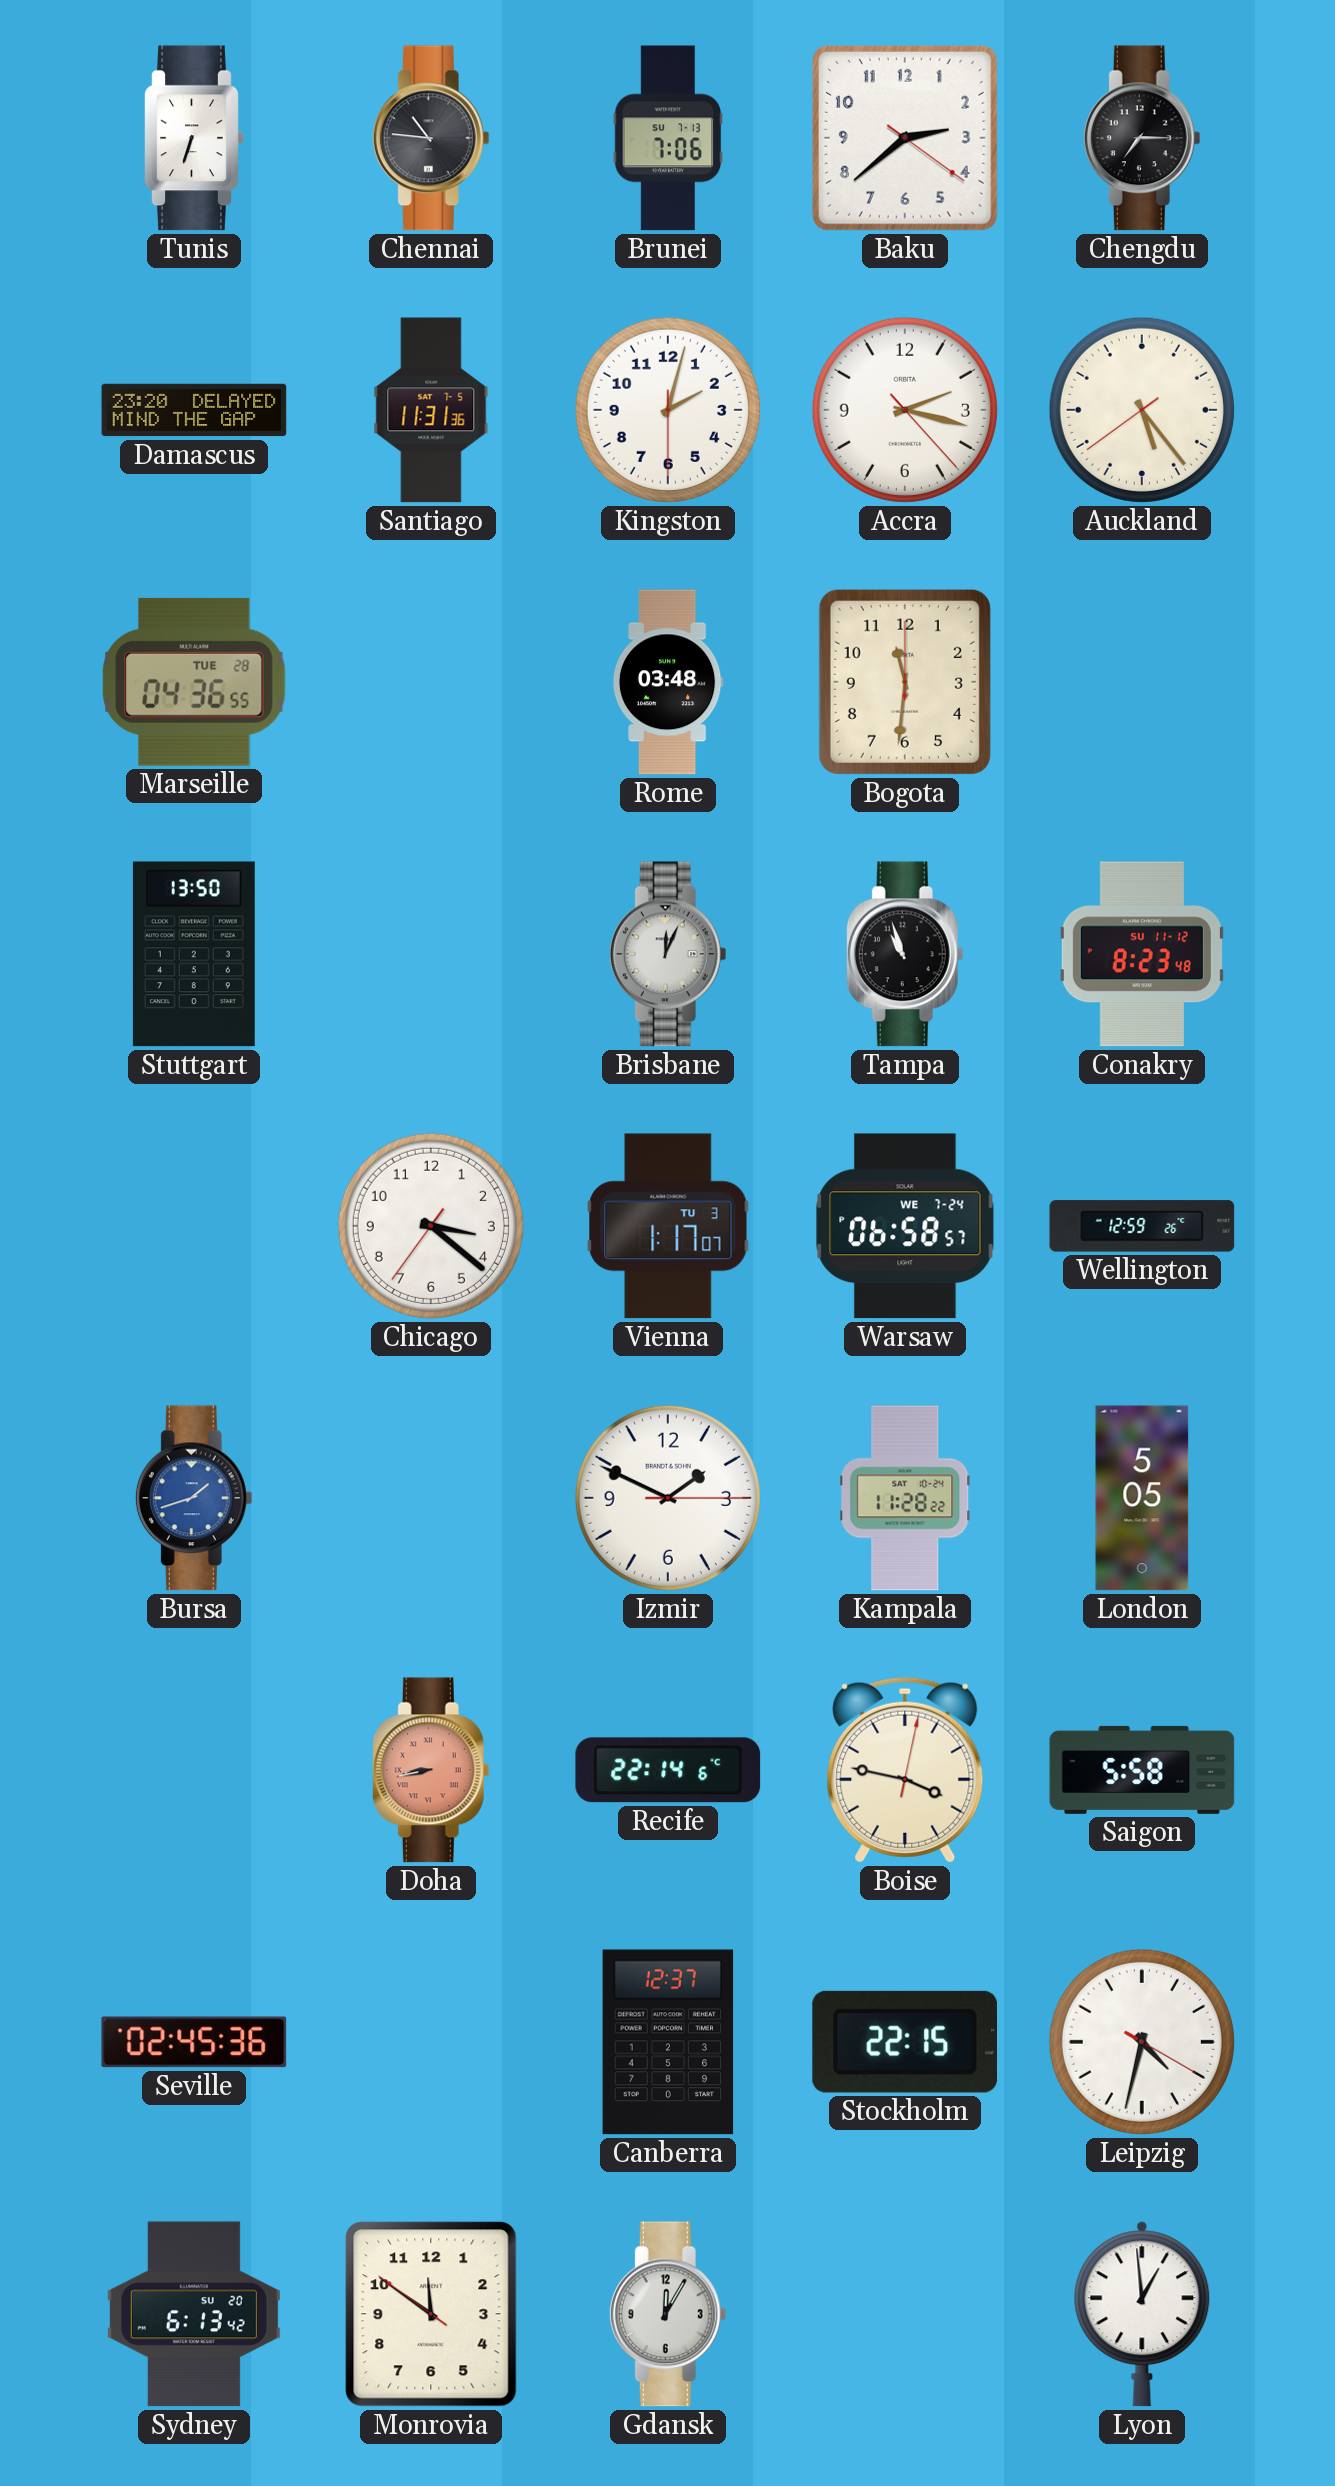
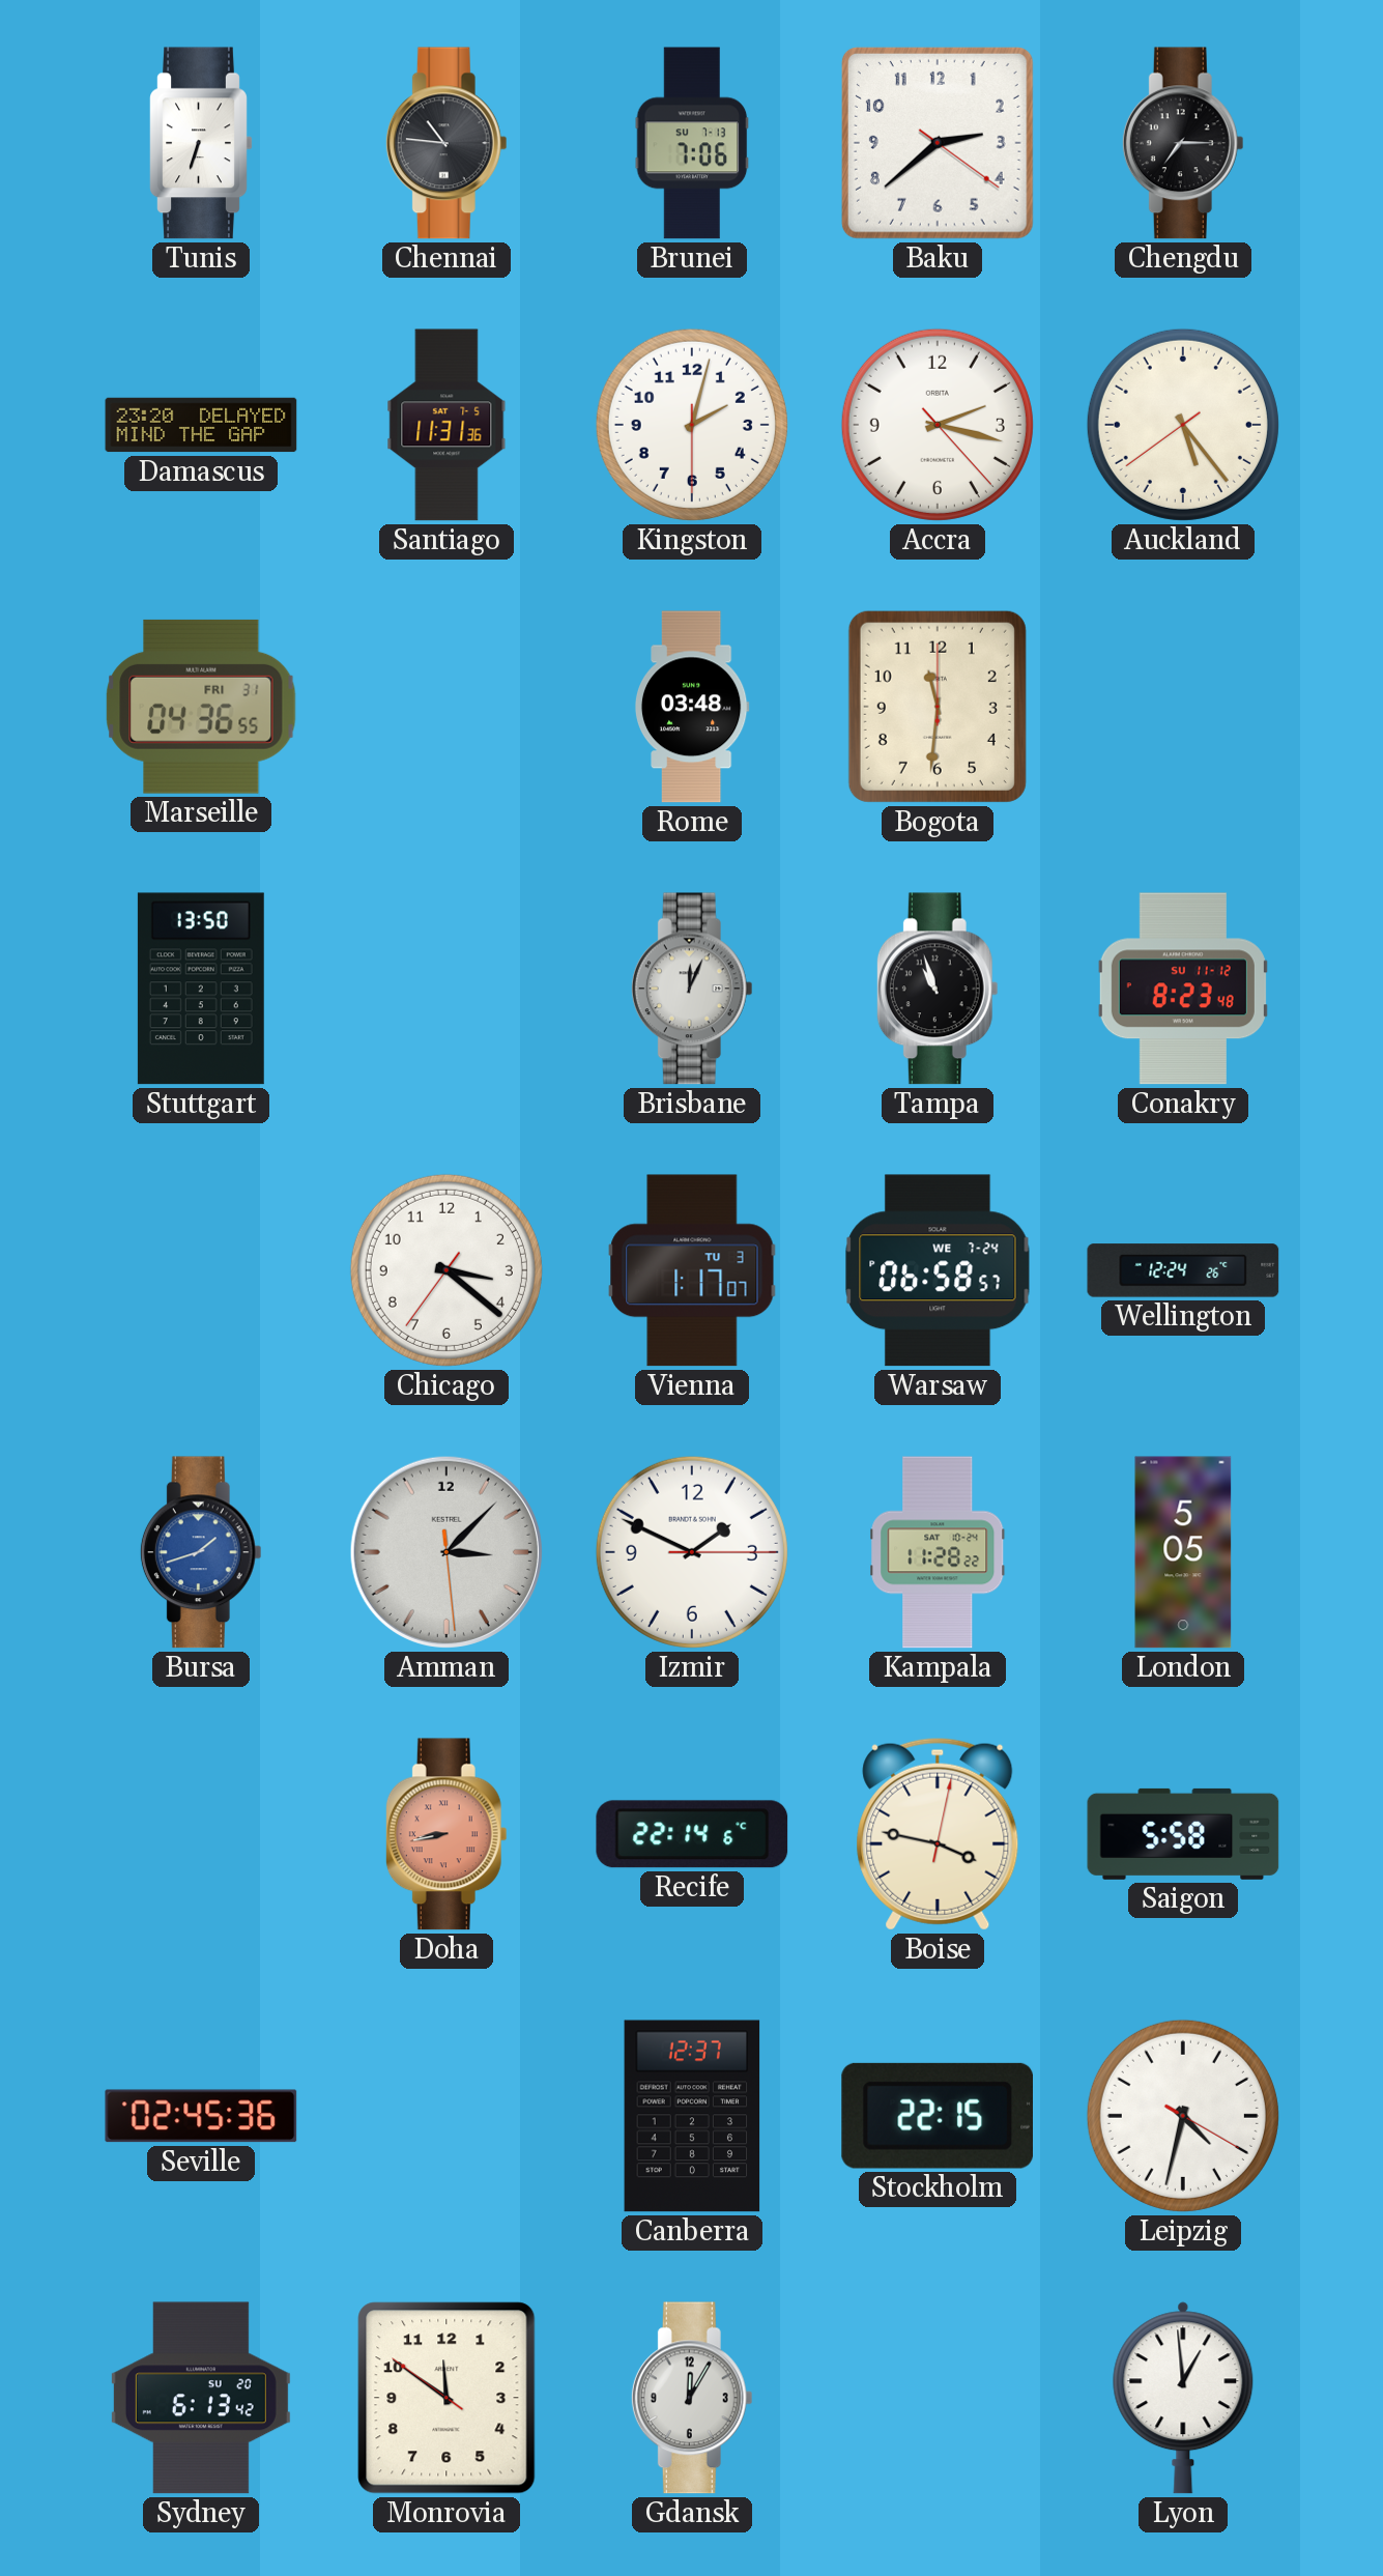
Marseille date: TUE 28 -> FRI 31
Wellington: 12:59 -> 12:24
Amman: none -> 3:07
